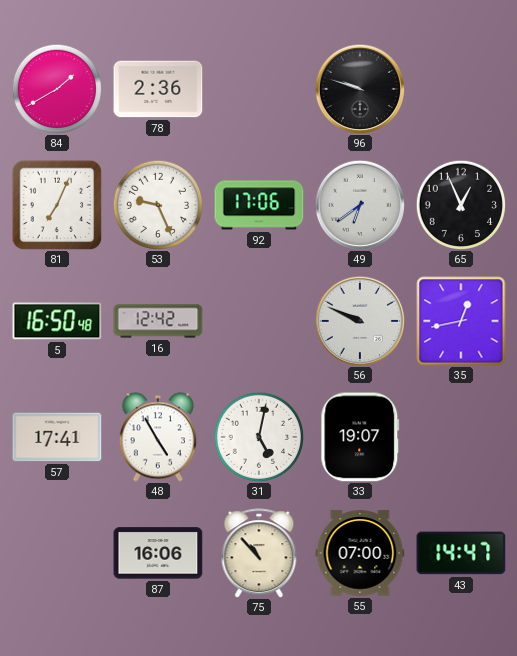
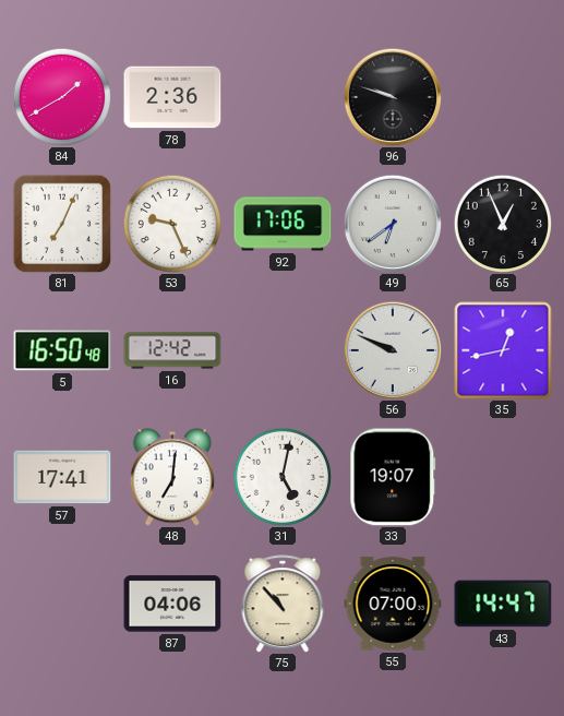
48: 4:55 -> 7:01
87: 16:06 -> 04:06
